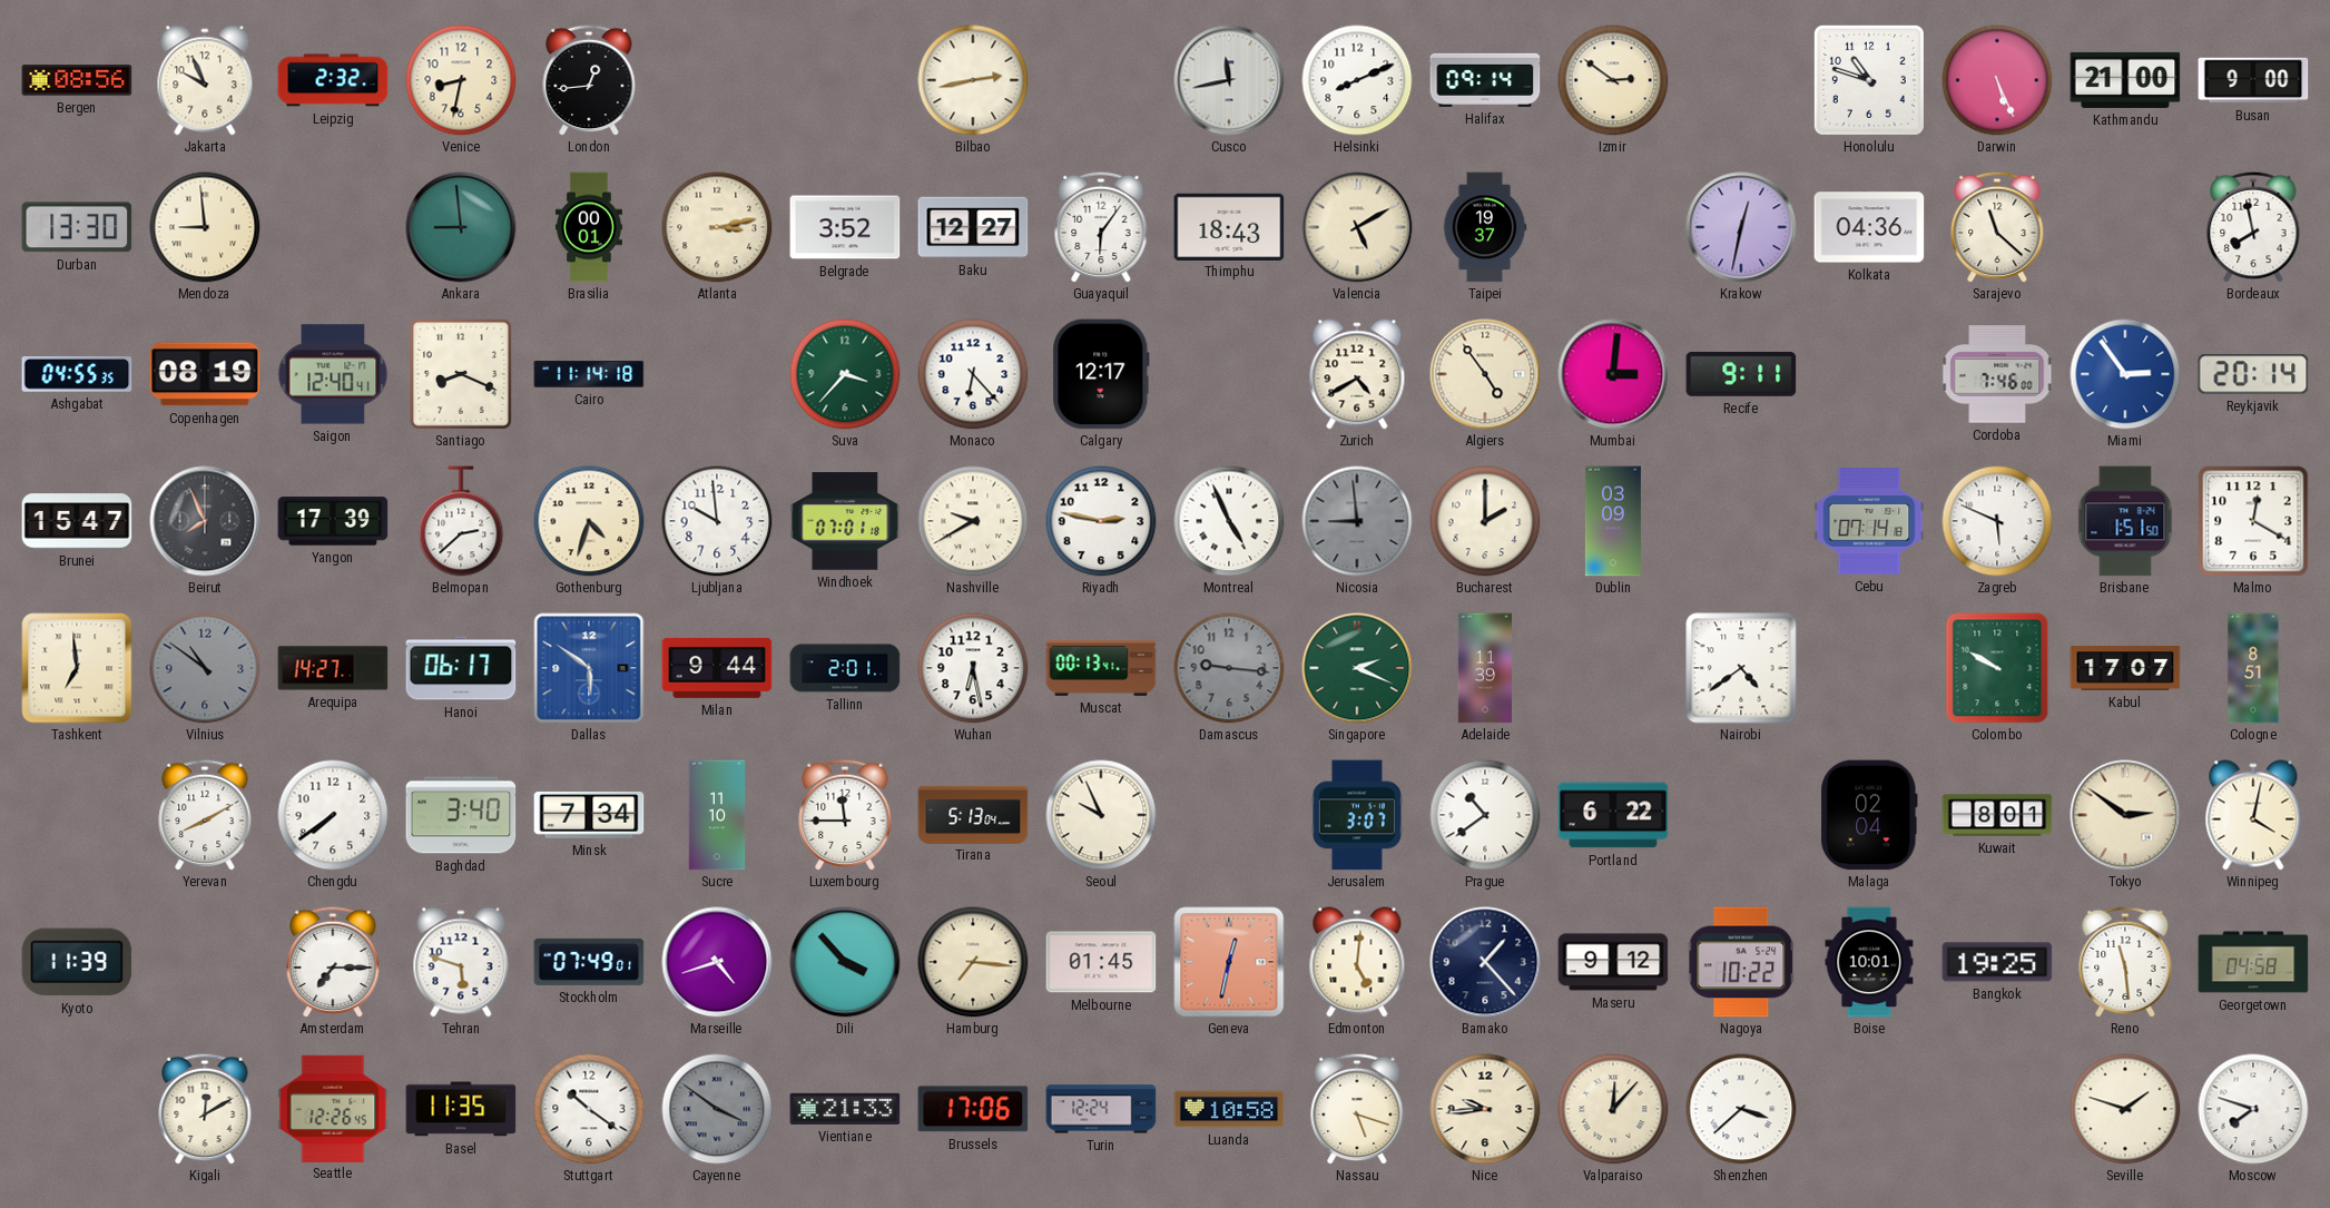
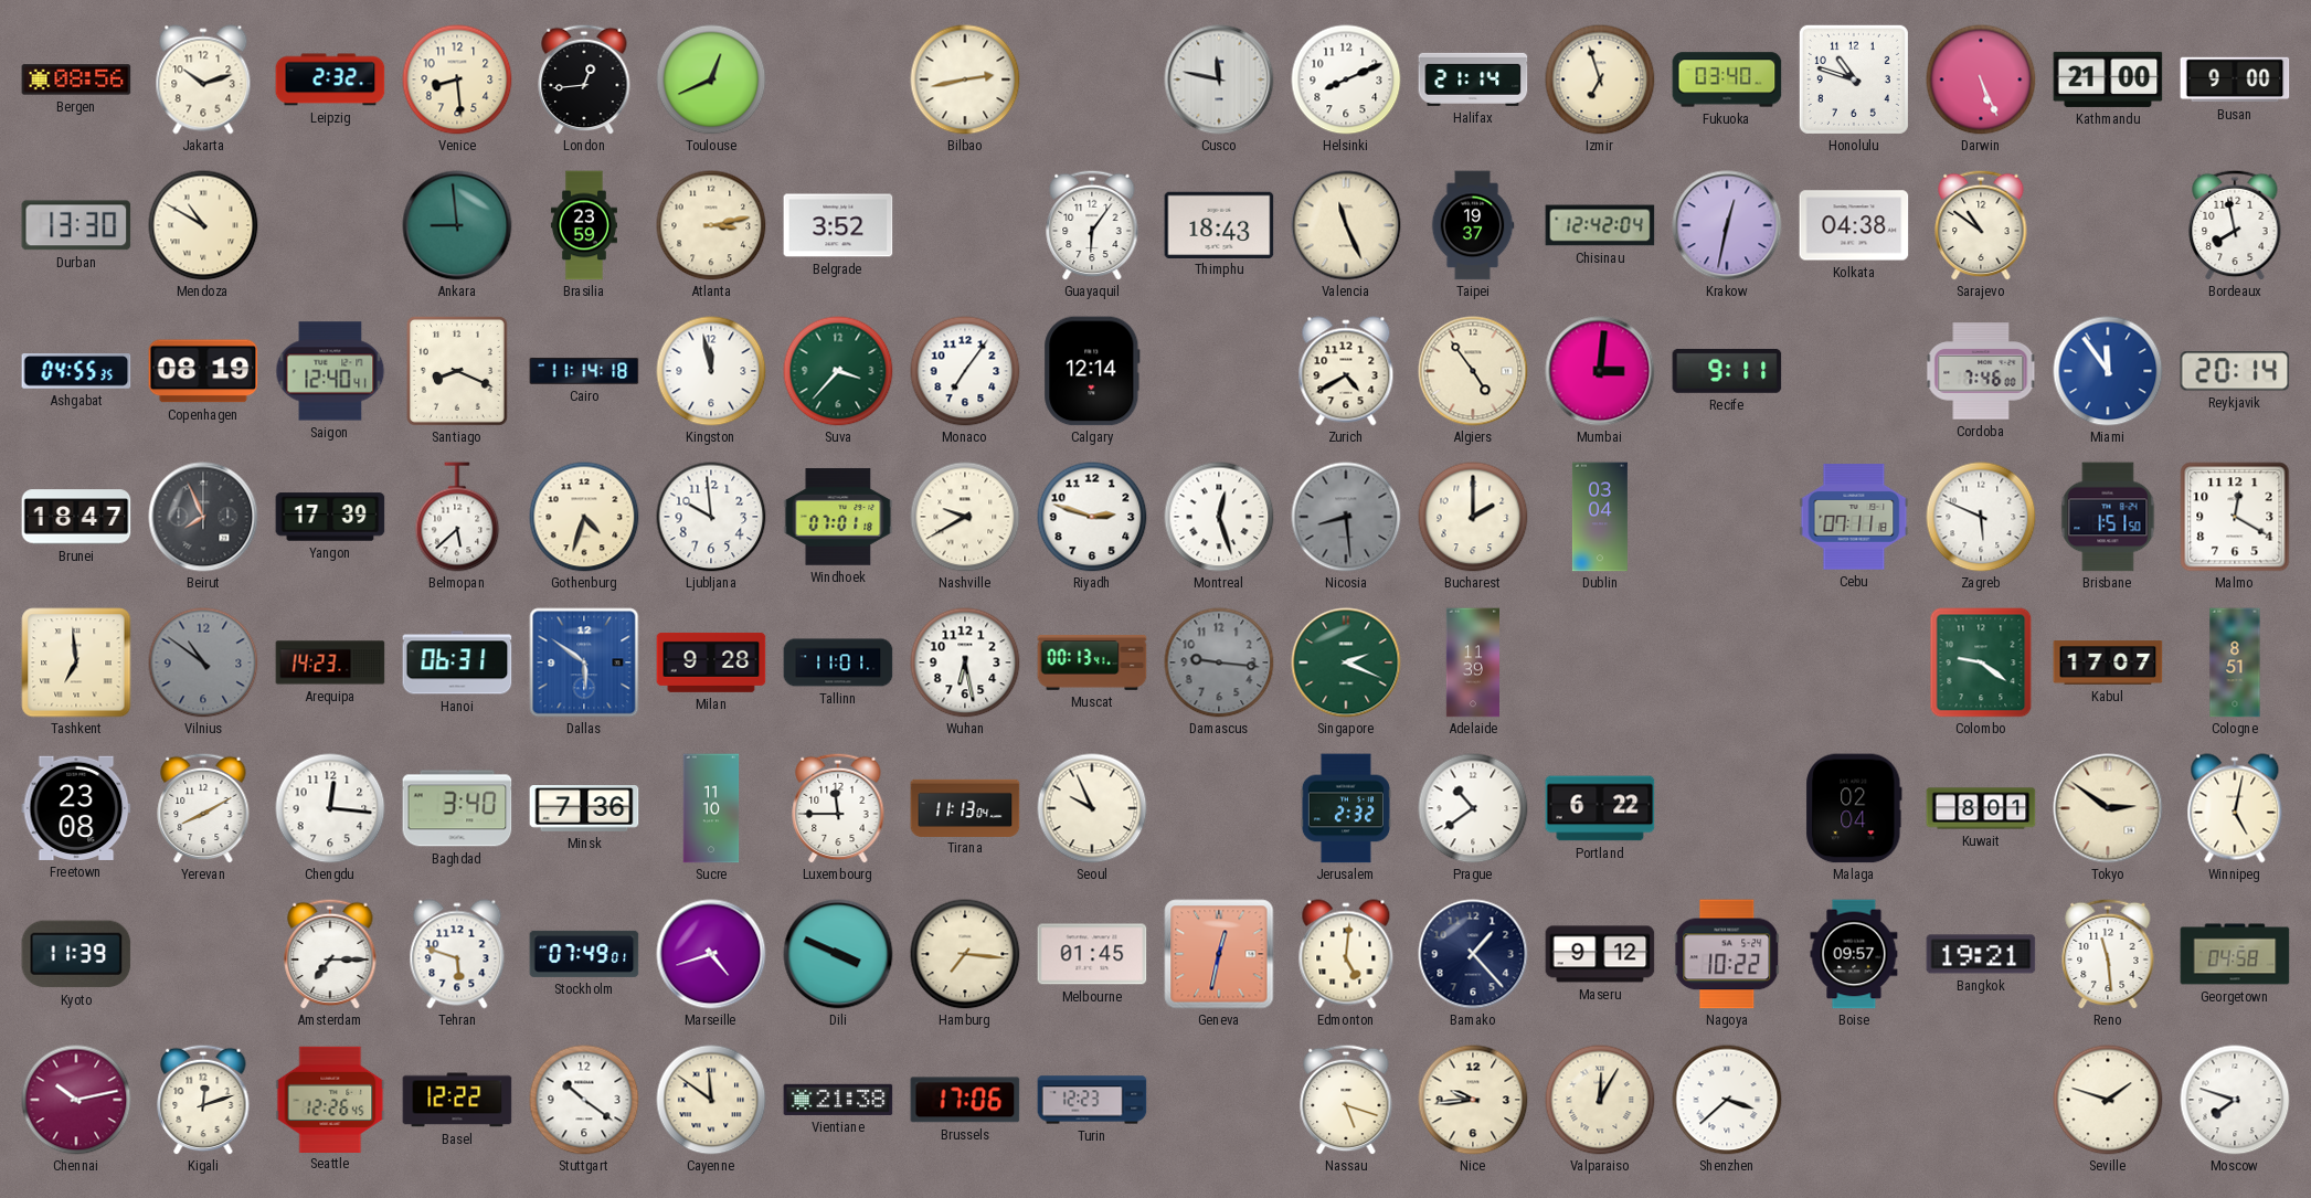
Jakarta: 9:56 -> 10:12
Venice: 8:32 -> 8:29
Toulouse: none -> 12:41
Cusco: 11:43 -> 11:47
Halifax: 09:14 -> 21:14
Izmir: 2:51 -> 6:57
Fukuoka: none -> 03:40
Mendoza: 8:59 -> 10:50
Brasilia: 00:01 -> 23:59
Baku: 12:27 -> none
Valencia: 5:10 -> 11:26
Chisinau: none -> 12:42
Kolkata: 04:36 -> 04:38
Sarajevo: 11:22 -> 10:51
Kingston: none -> 11:58
Monaco: 6:23 -> 7:06
Calgary: 12:17 -> 12:14
Miami: 2:54 -> 11:54
Brunei: 15:47 -> 18:47
Belmopan: 2:38 -> 5:38
Riyadh: 2:47 -> 2:48
Montreal: 4:56 -> 12:27
Nicosia: 8:59 -> 8:29
Dublin: 03:09 -> 03:04
Cebu: 07:14 -> 07:11
Arequipa: 14:27 -> 14:23
Hanoi: 06:17 -> 06:31
Milan: 9:44 -> 9:28
Tallinn: 2:01 -> 11:01
Nairobi: 4:39 -> none
Colombo: 9:50 -> 9:21
Freetown: none -> 23:08
Chengdu: 7:39 -> 12:16
Minsk: 7:34 -> 7:36
Tirana: 5:13 -> 11:13
Jerusalem: 3:07 -> 2:32
Winnipeg: 4:02 -> 5:02
Dili: 3:53 -> 3:49
Boise: 10:01 -> 09:57
Bangkok: 19:25 -> 19:21
Chennai: none -> 10:13
Kigali: 12:10 -> 12:12
Basel: 11:35 -> 12:22
Cayenne: 3:51 -> 11:51
Cayenne dial: grey -> cream
Vientiane: 21:33 -> 21:38
Turin: 12:24 -> 12:23
Luanda: 10:58 -> none
Valparaiso: 12:07 -> 12:05
